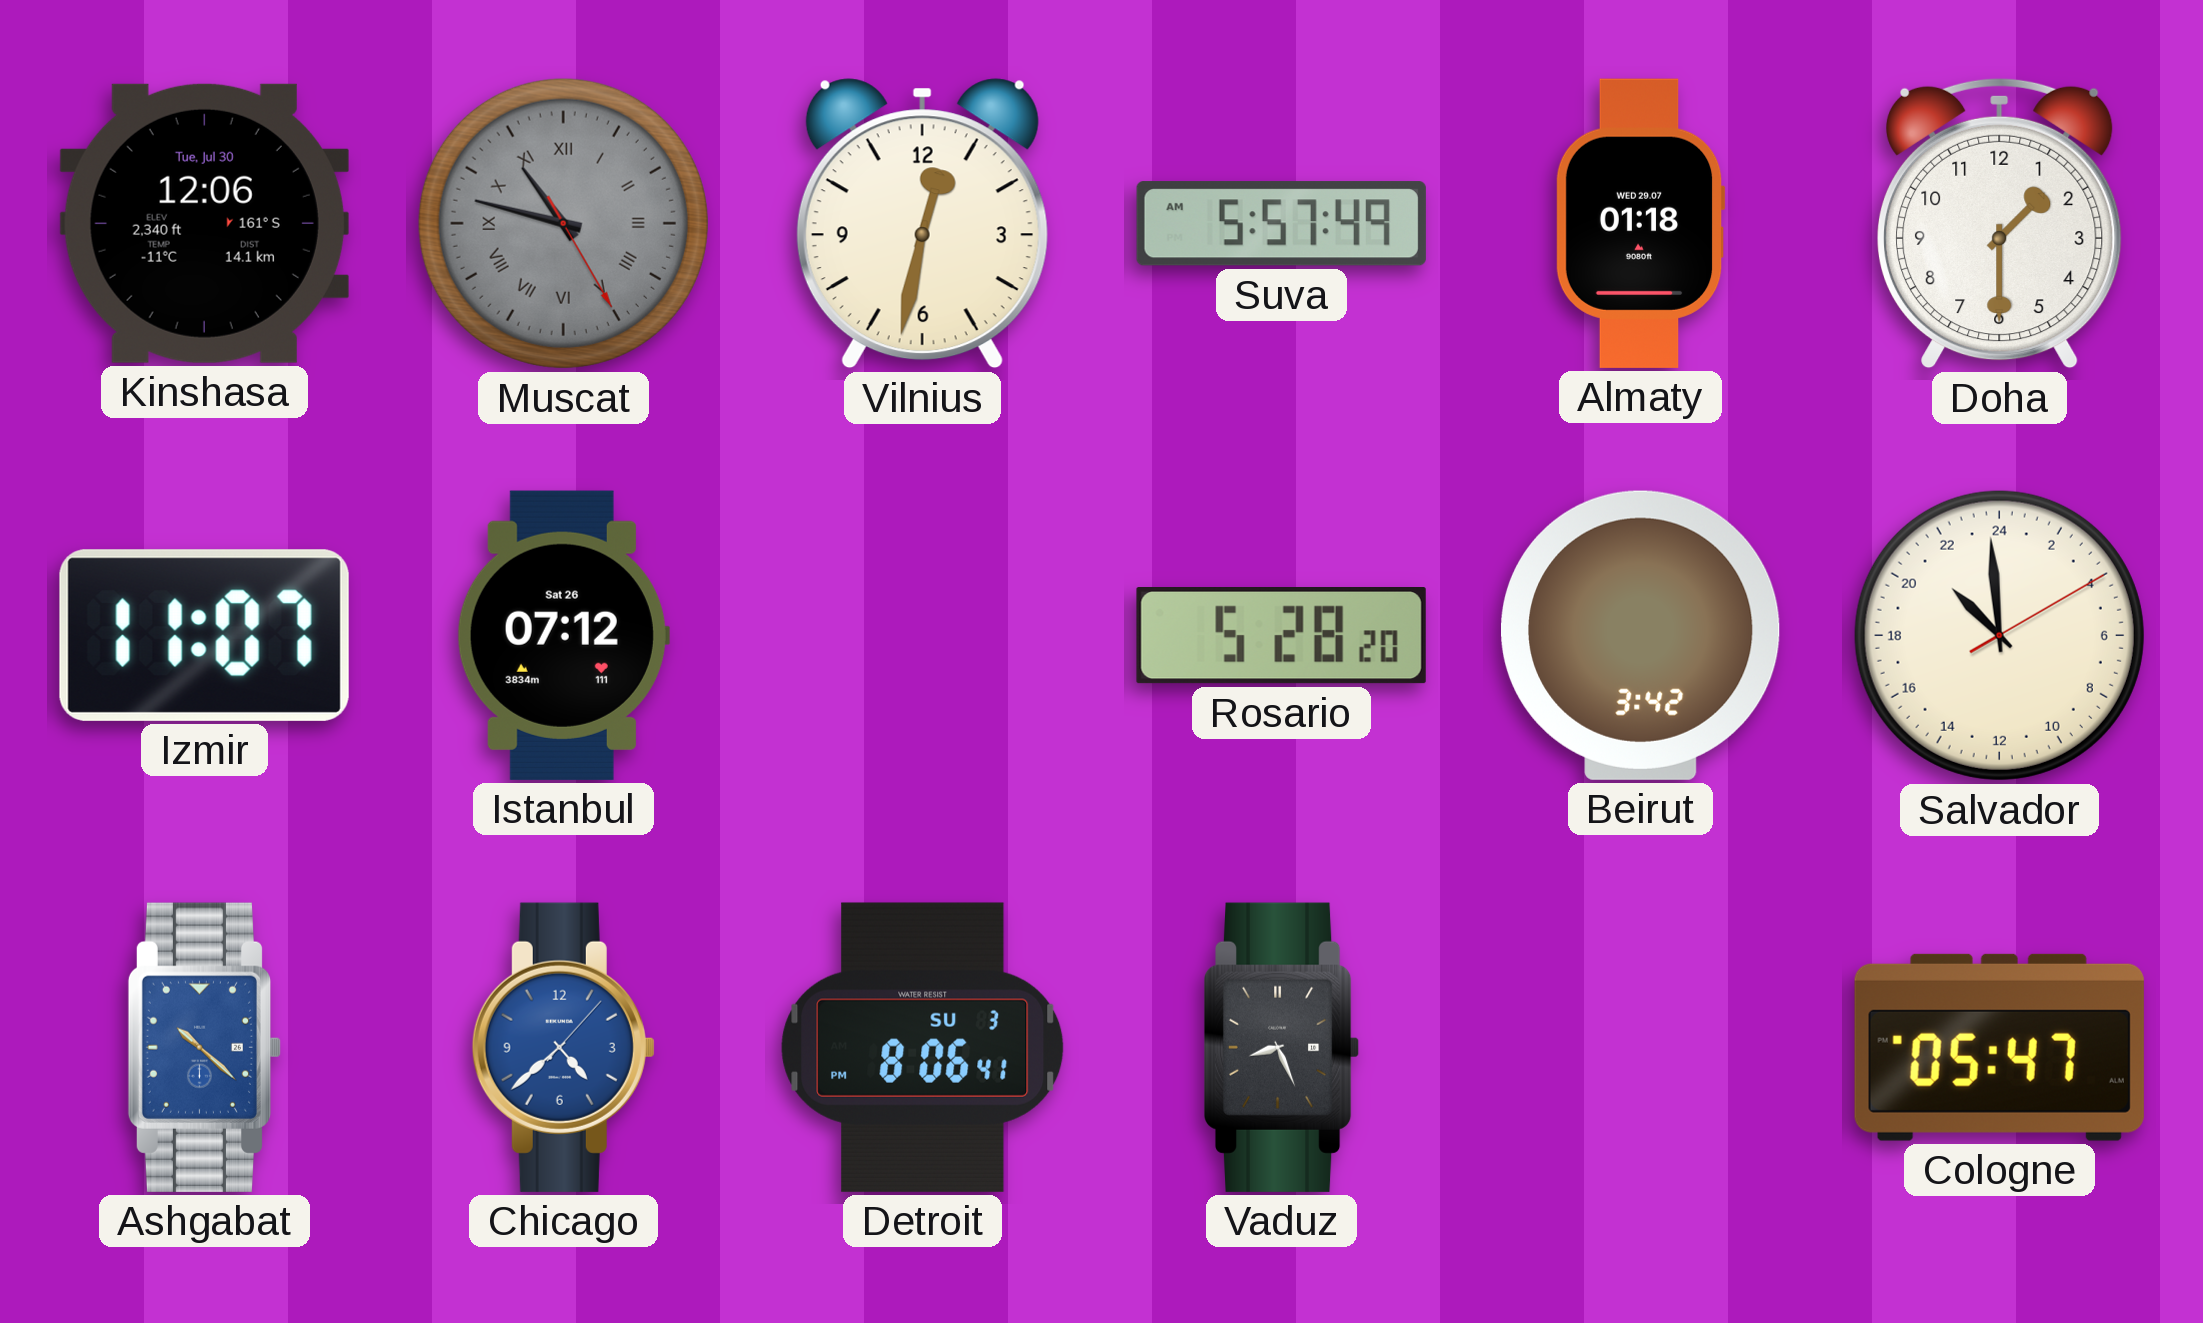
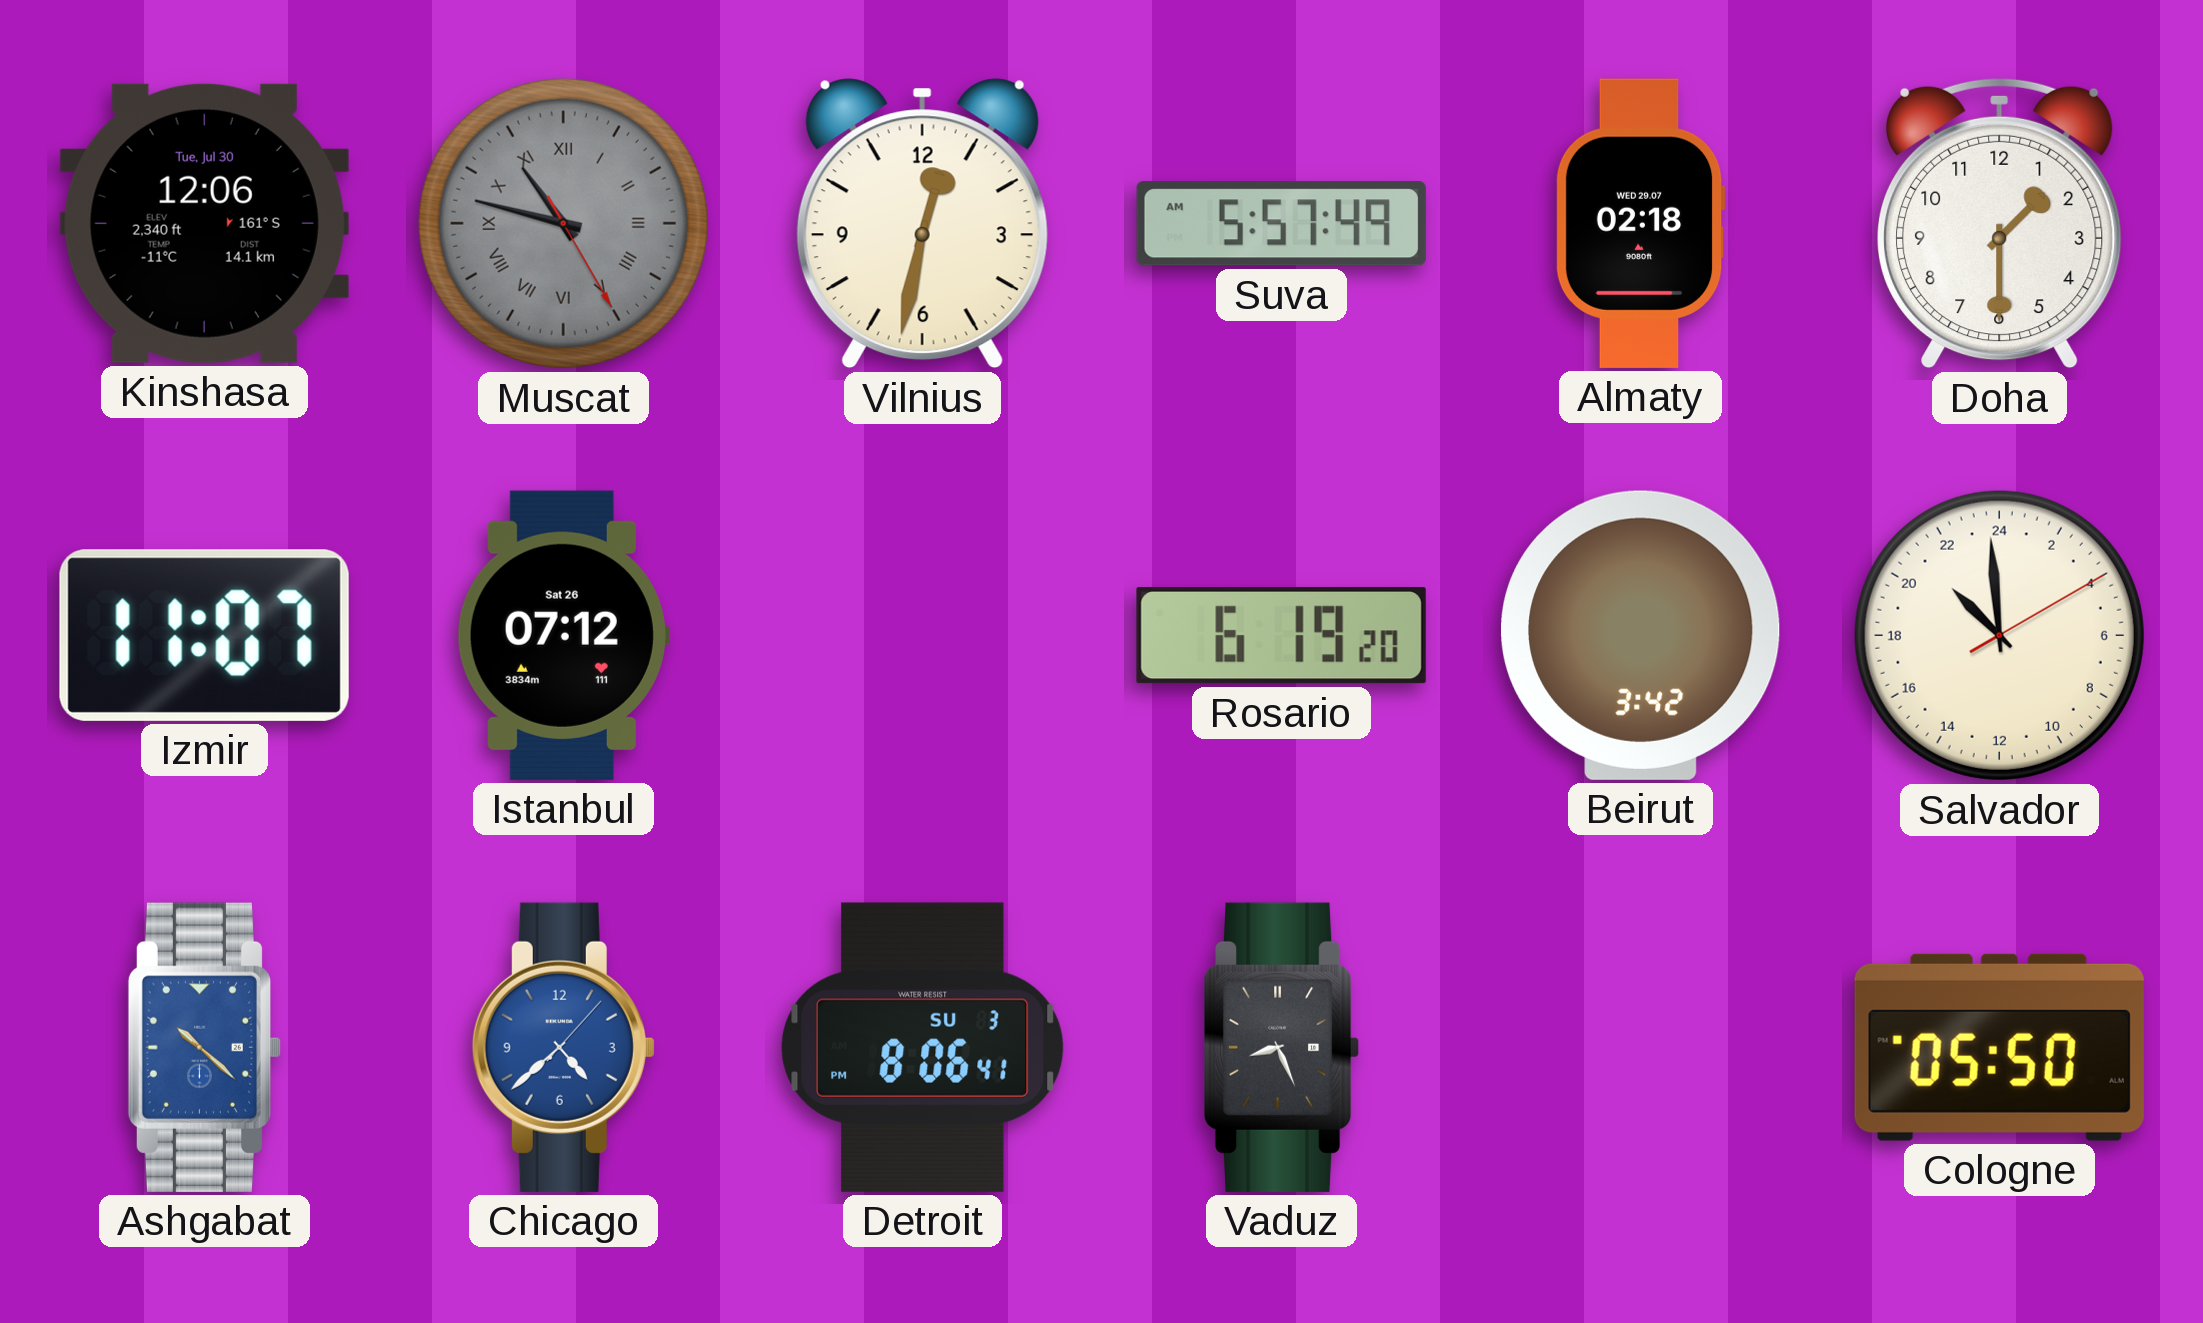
Almaty: 01:18 -> 02:18
Rosario: 5:28 -> 6:19
Cologne: 05:47 -> 05:50
